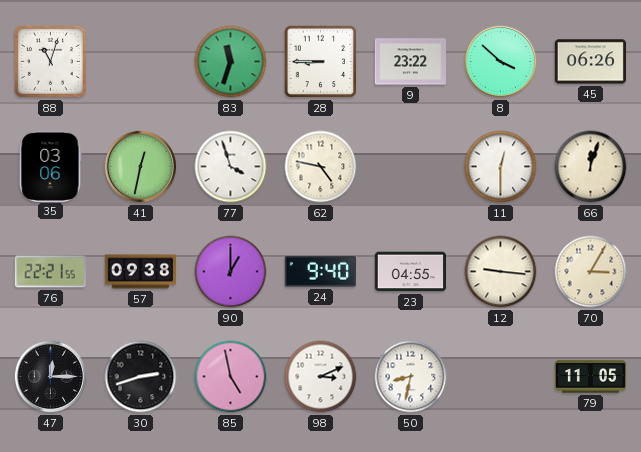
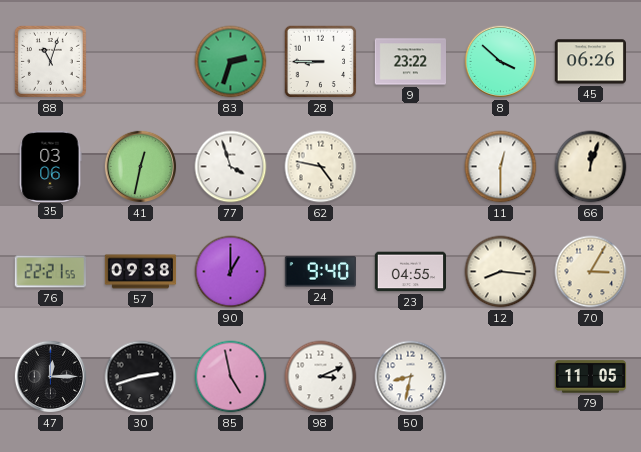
83: 11:33 -> 2:33
12: 9:16 -> 8:16
